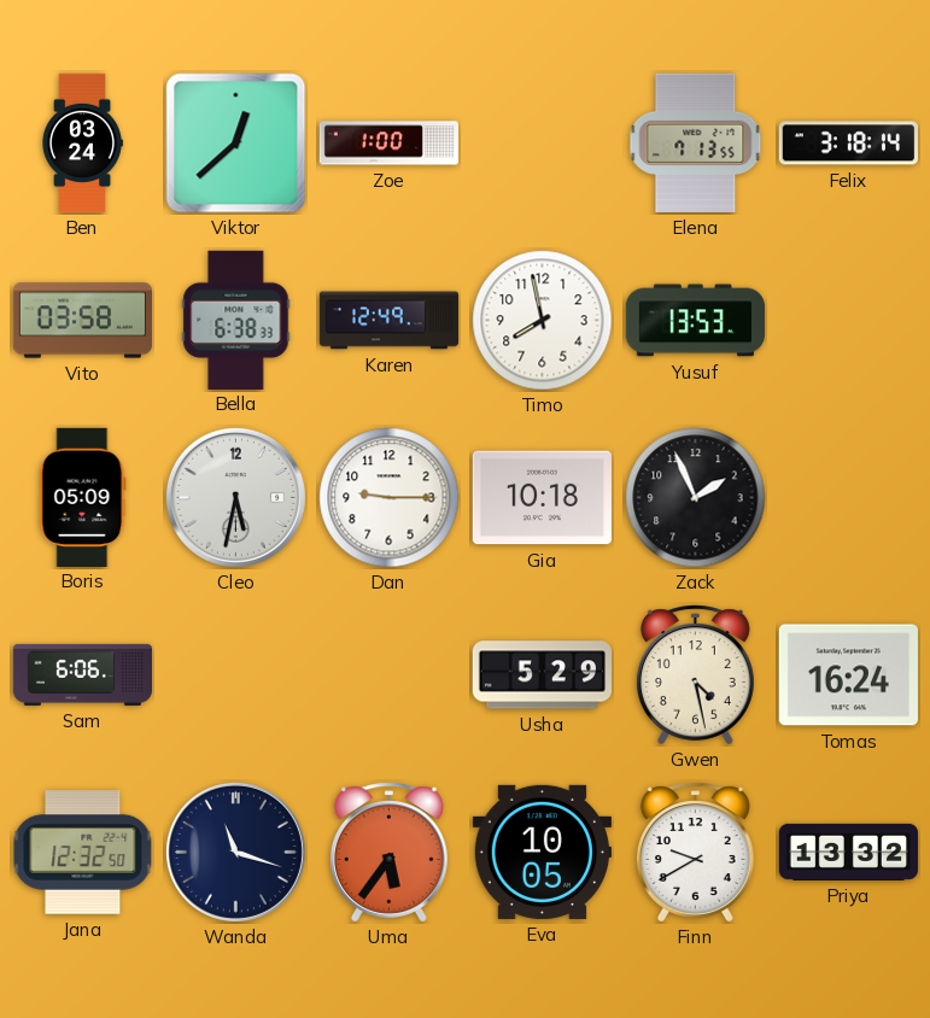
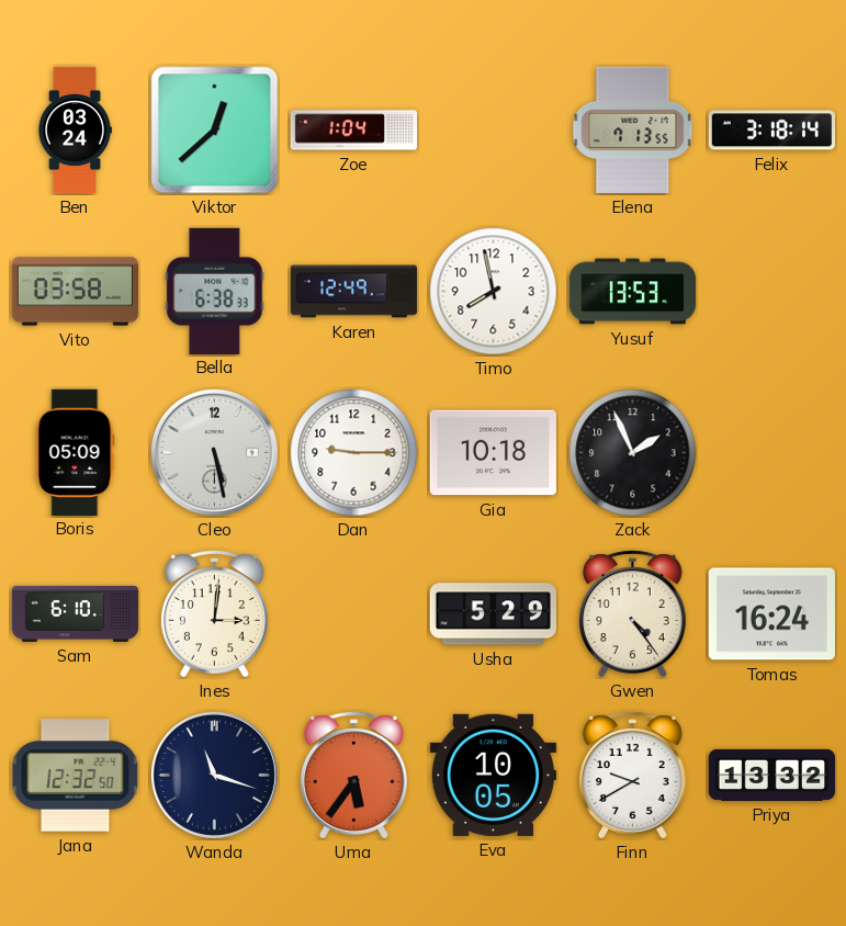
Zoe: 1:00 -> 1:04
Cleo: 5:32 -> 5:28
Sam: 6:06 -> 6:10
Ines: none -> 3:01
Gwen: 4:28 -> 4:24
